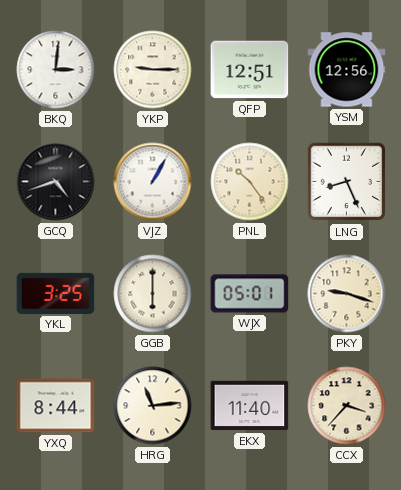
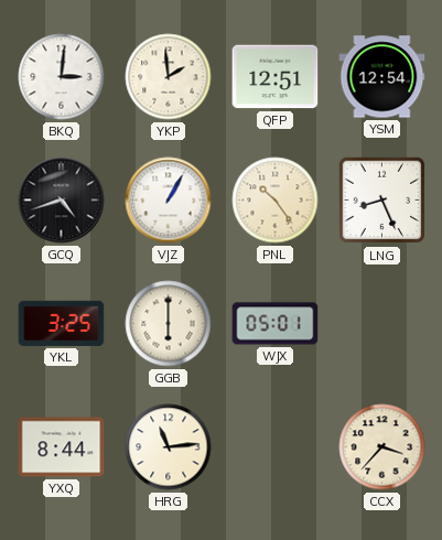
YKP: 9:15 -> 1:59
YSM: 12:56 -> 12:54
PKY: 9:18 -> none
EKX: 11:40 -> none
